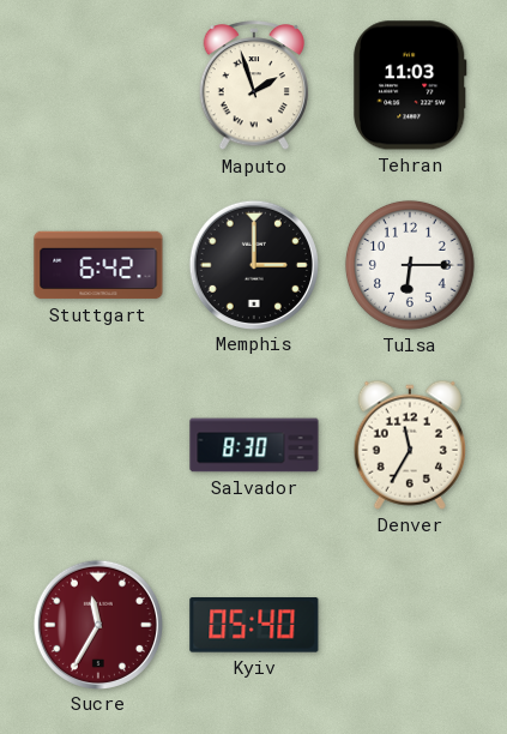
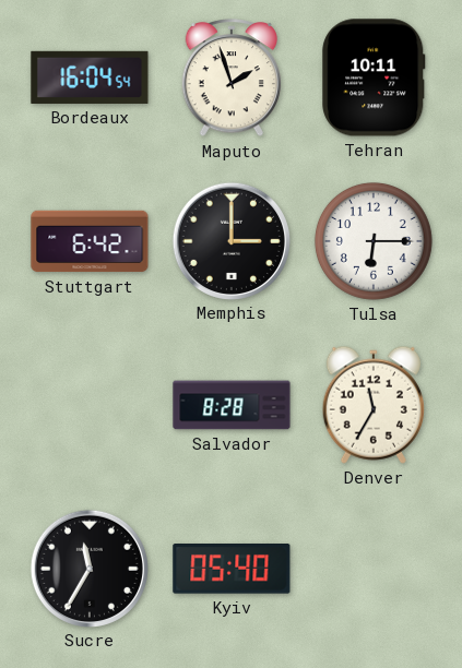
Bordeaux: none -> 16:04
Tehran: 11:03 -> 10:11
Salvador: 8:30 -> 8:28
Sucre dial: burgundy -> black
